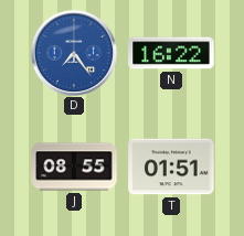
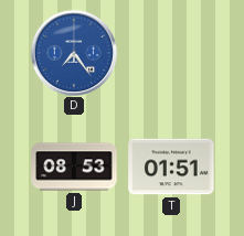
N: 16:22 -> none
J: 08:55 -> 08:53
